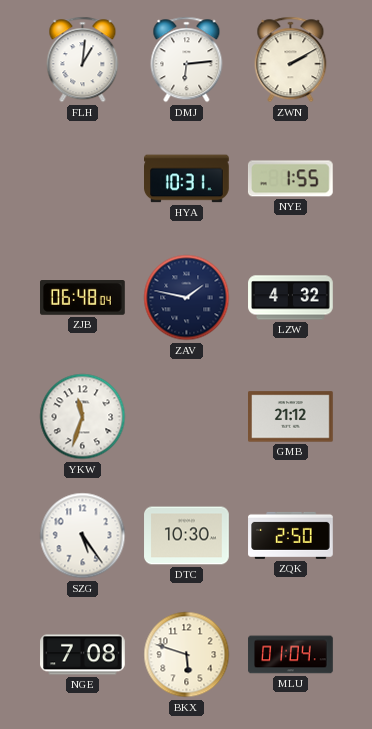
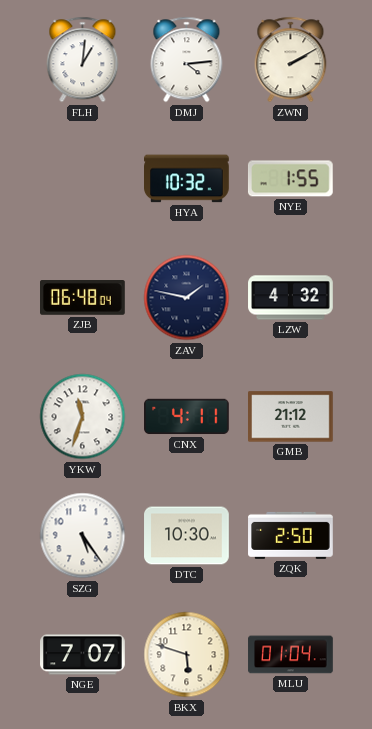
DMJ: 6:14 -> 4:14
HYA: 10:31 -> 10:32
CNX: none -> 4:11
NGE: 7:08 -> 7:07
